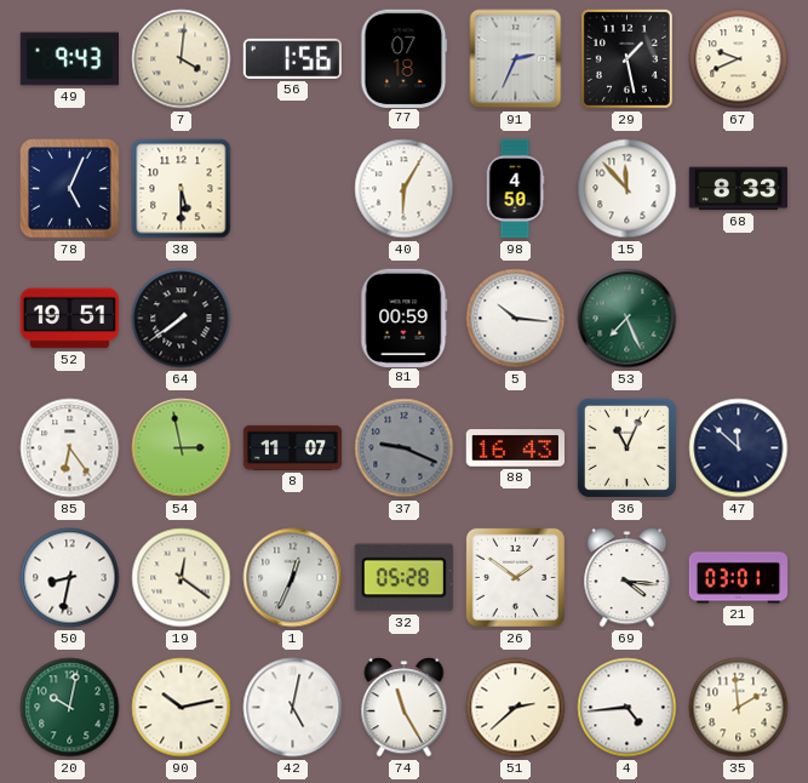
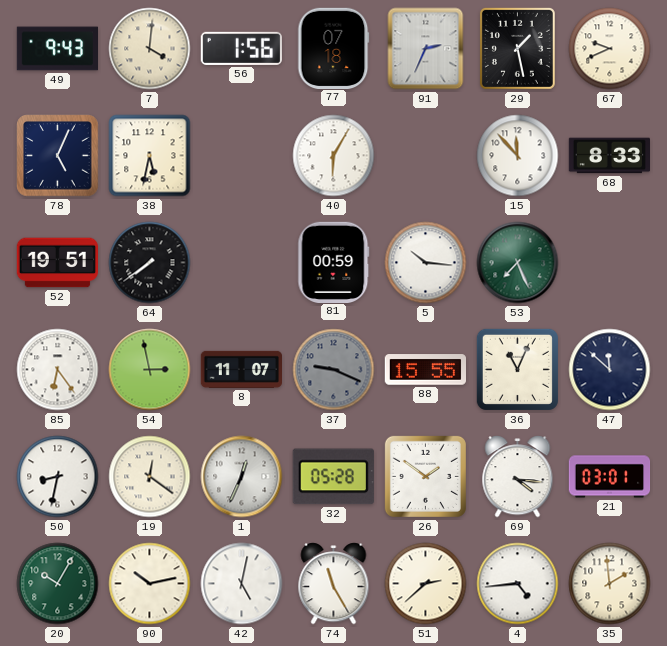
38: 5:30 -> 5:32
98: 4:50 -> none
88: 16:43 -> 15:55
20: 10:02 -> 10:05
